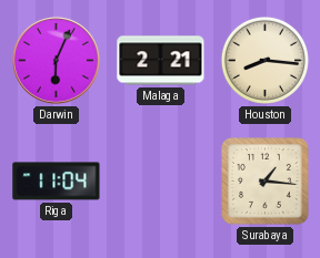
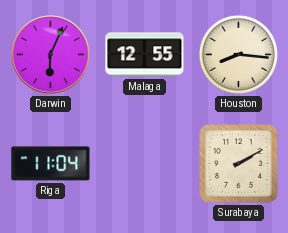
Malaga: 2:21 -> 12:55
Surabaya: 1:16 -> 2:10
